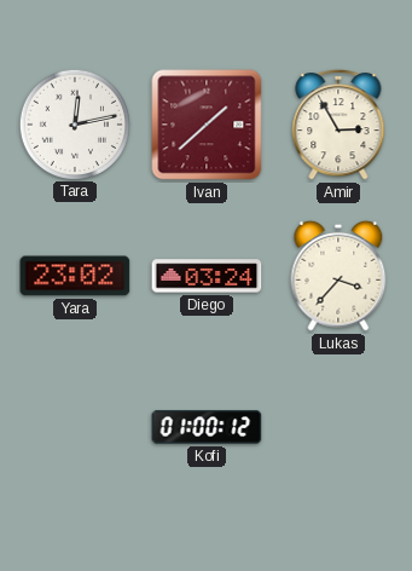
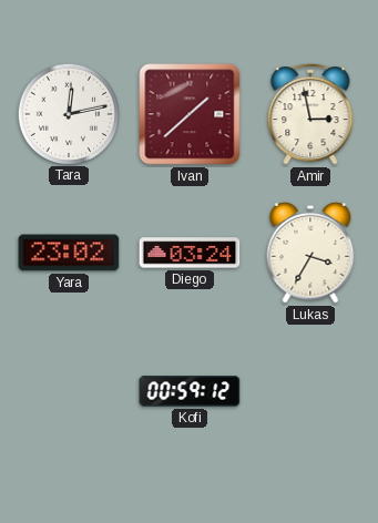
Amir: 2:55 -> 2:58
Lukas: 3:37 -> 3:35
Kofi: 01:00 -> 00:59
